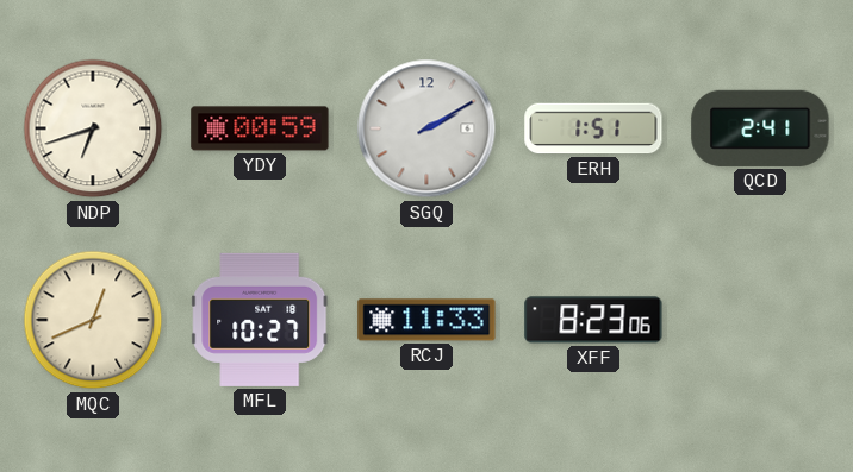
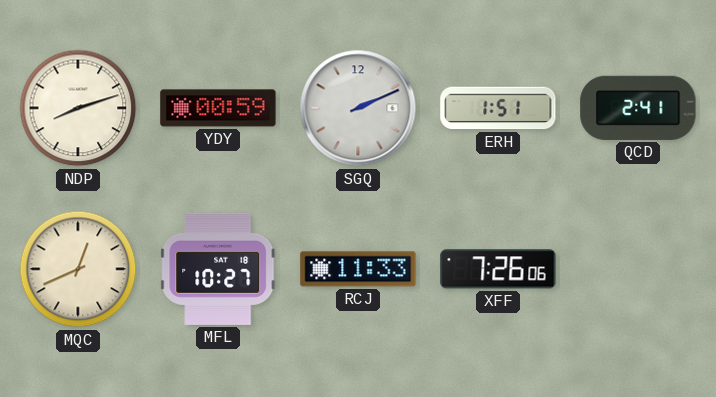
NDP: 6:42 -> 8:12
SGQ: 2:10 -> 2:11
XFF: 8:23 -> 7:26
